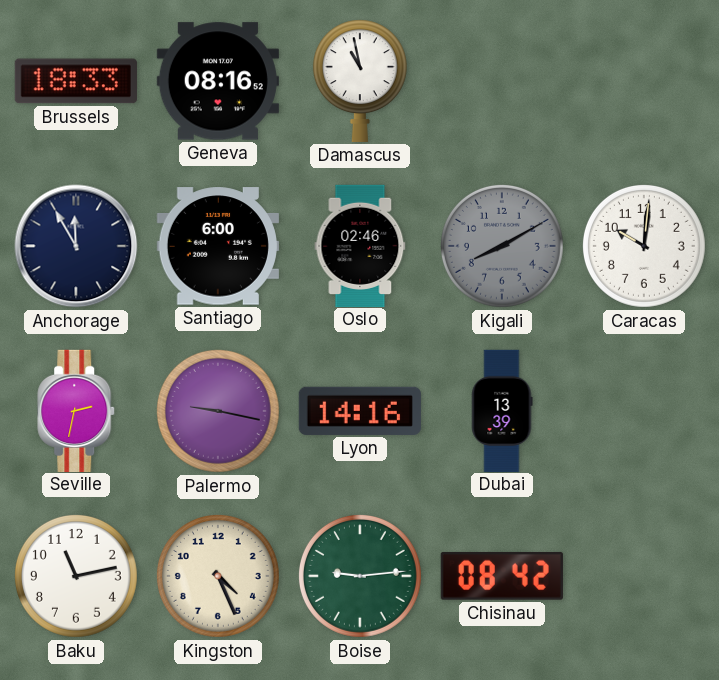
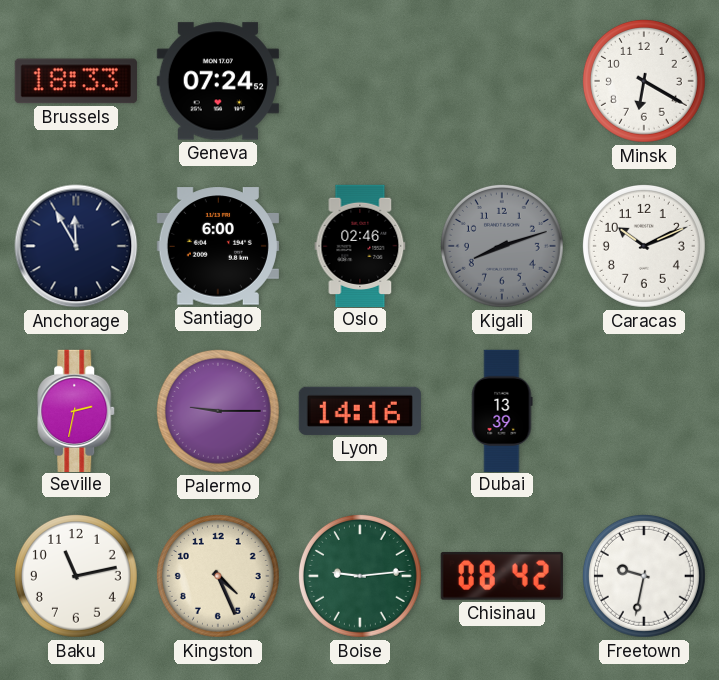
Geneva: 08:16 -> 07:24
Damascus: 10:58 -> none
Minsk: none -> 6:20
Kigali: 8:10 -> 8:12
Caracas: 10:01 -> 10:11
Palermo: 9:17 -> 9:15
Freetown: none -> 9:32
